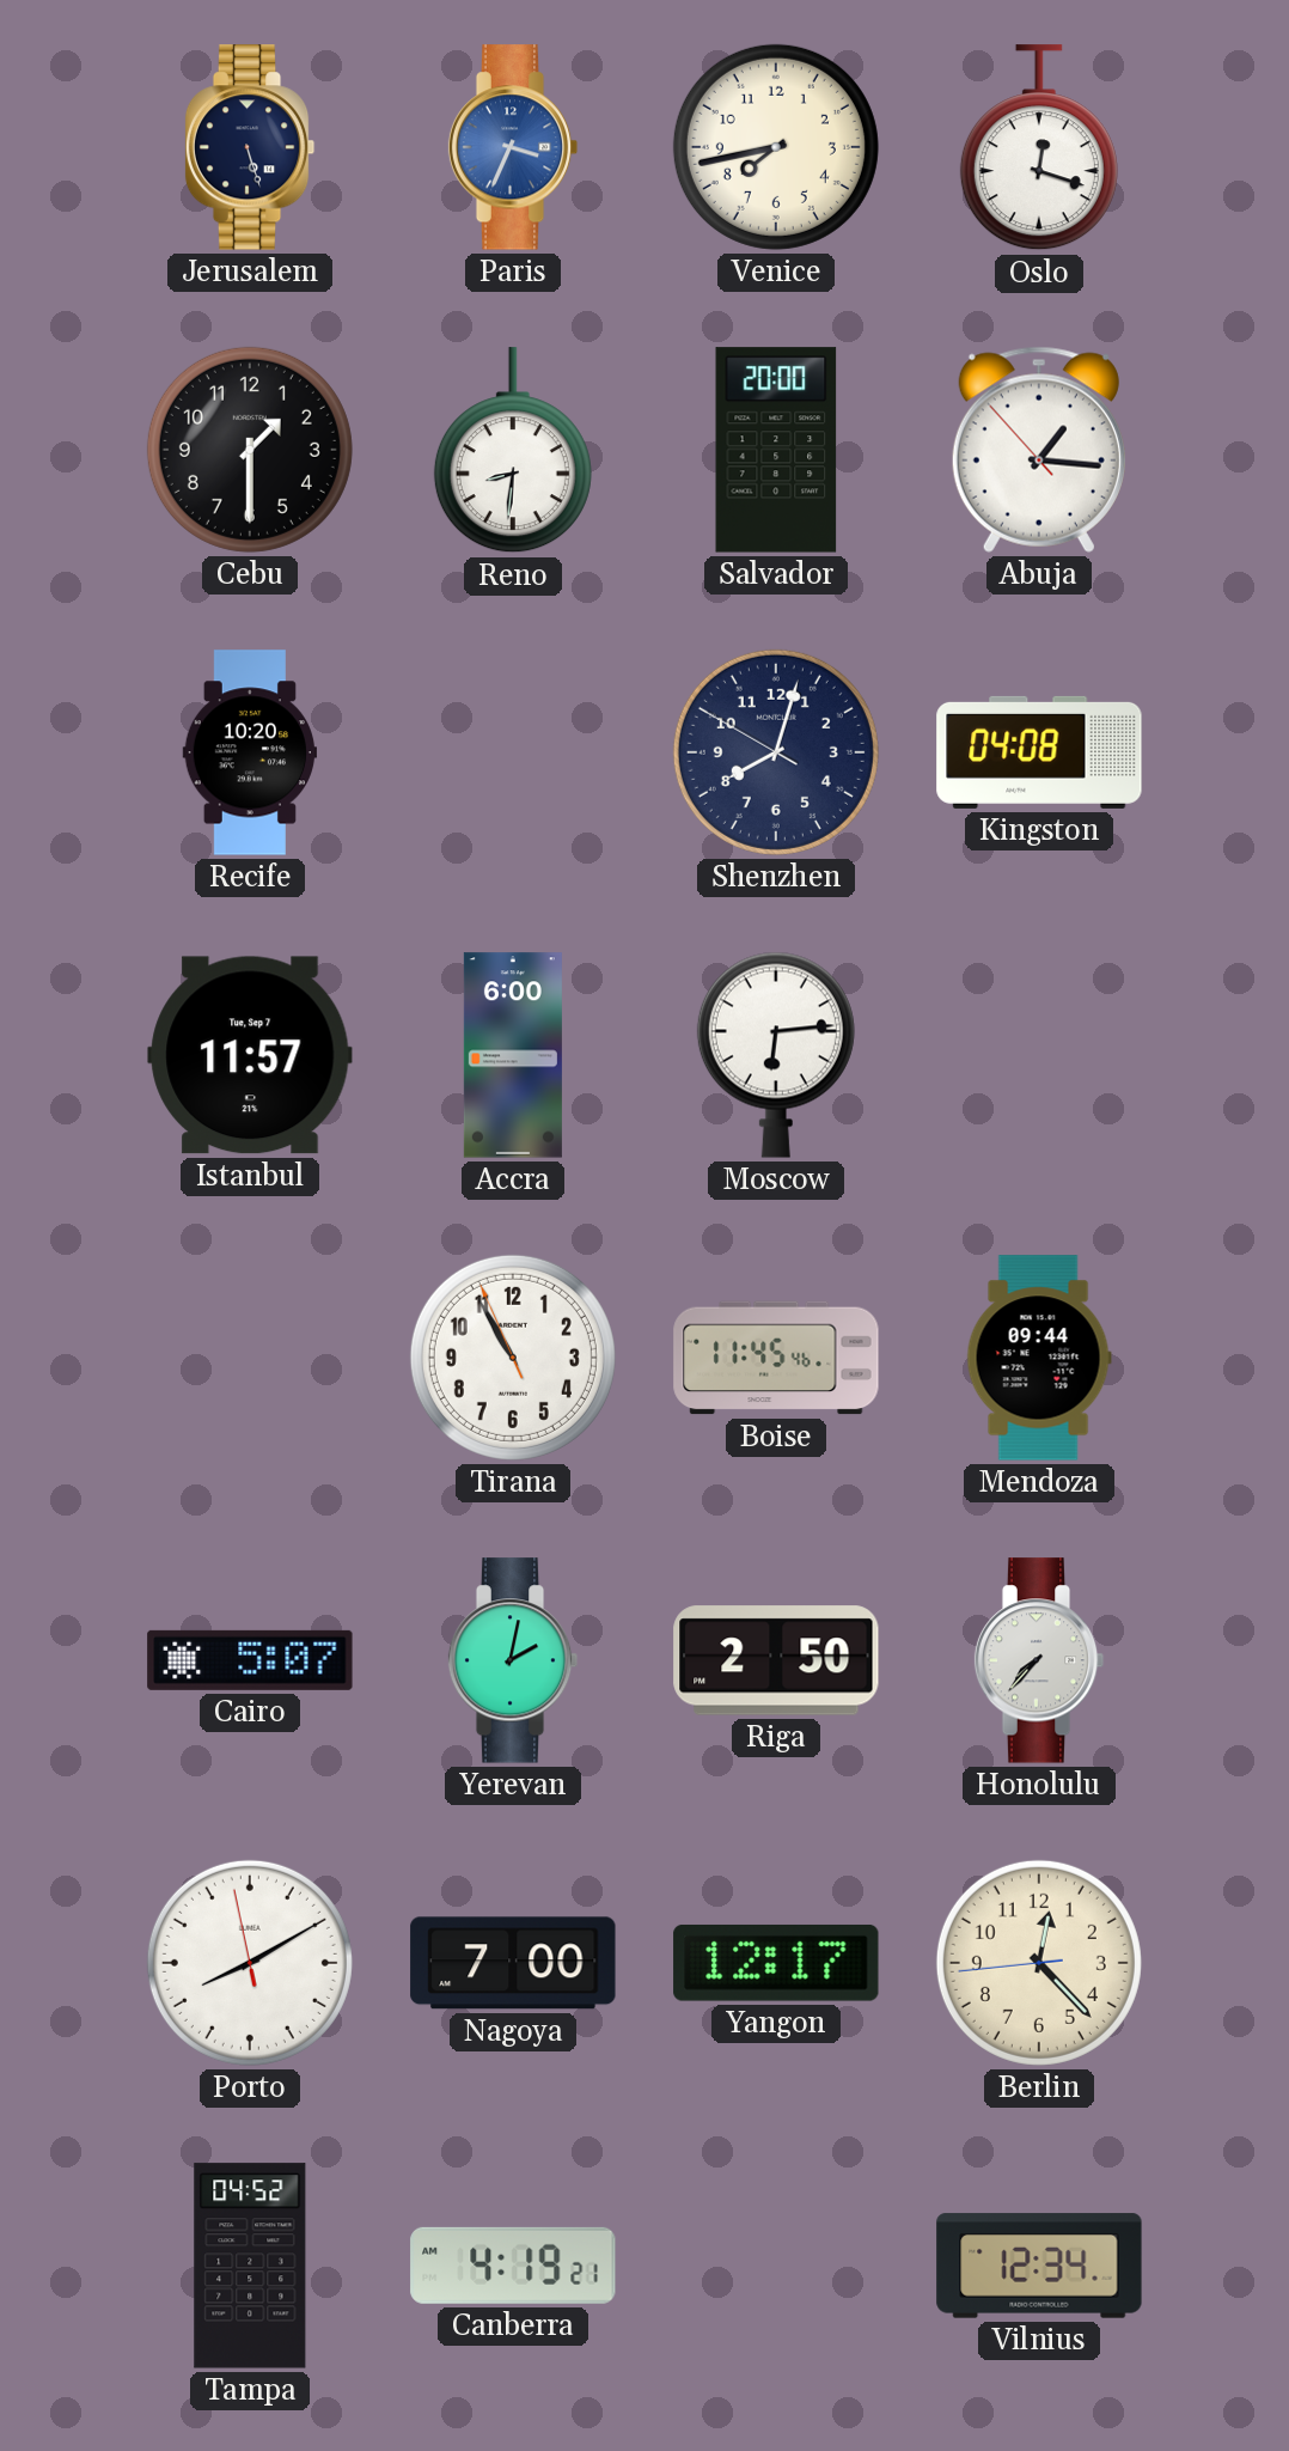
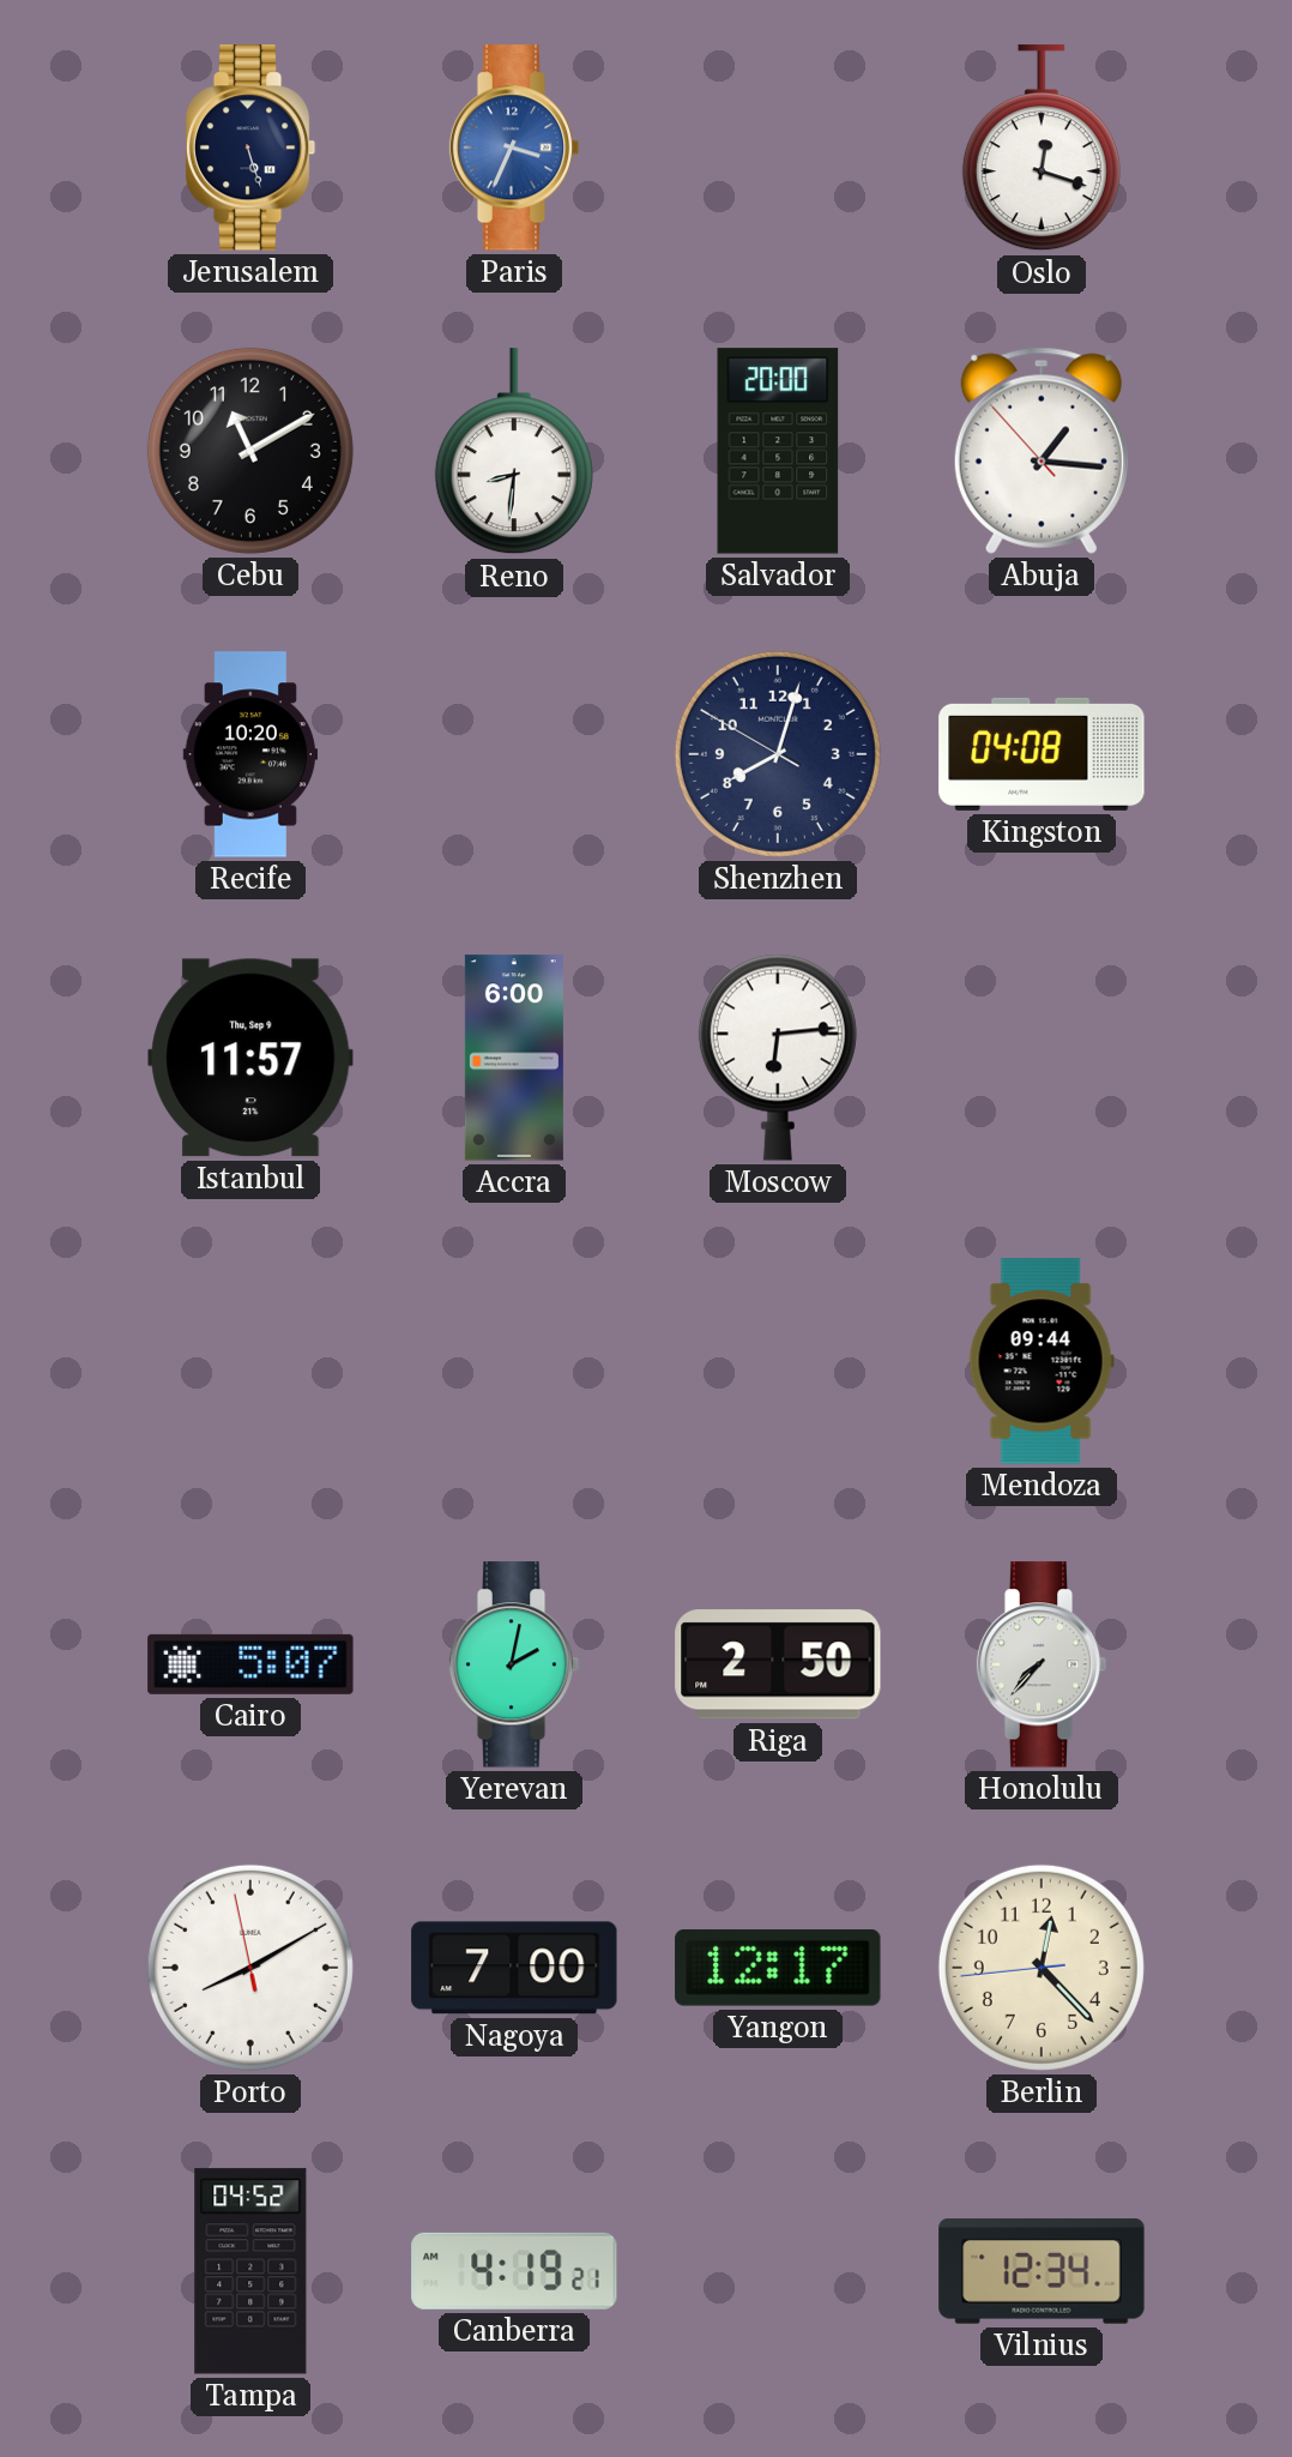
Venice: 7:43 -> none
Cebu: 1:30 -> 11:10
Istanbul date: Tue, Sep 7 -> Thu, Sep 9
Tirana: 10:54 -> none
Boise: 11:45 -> none
